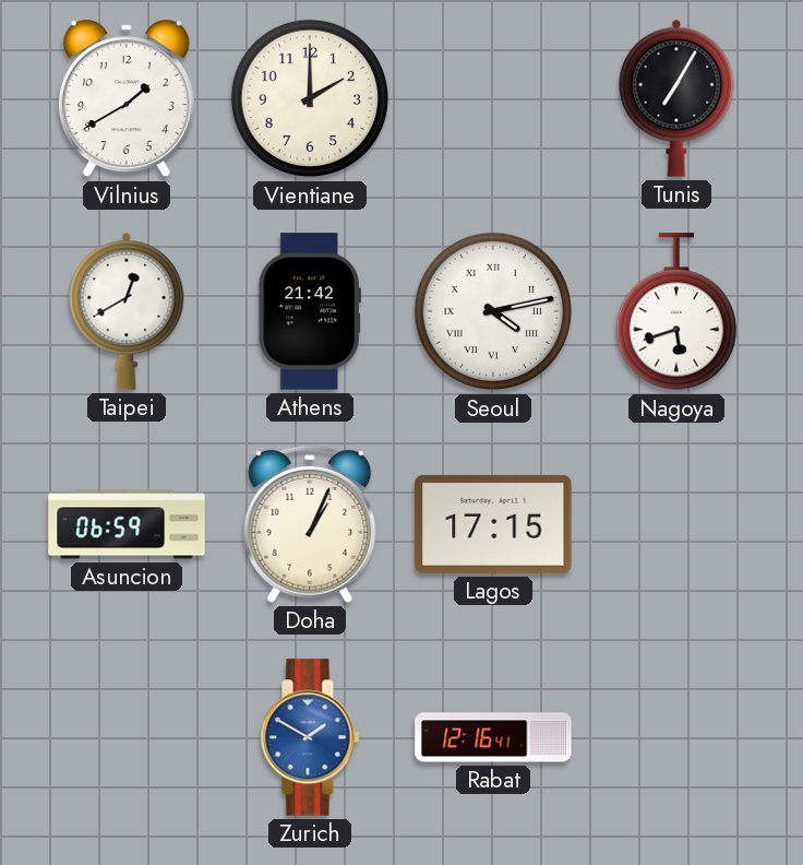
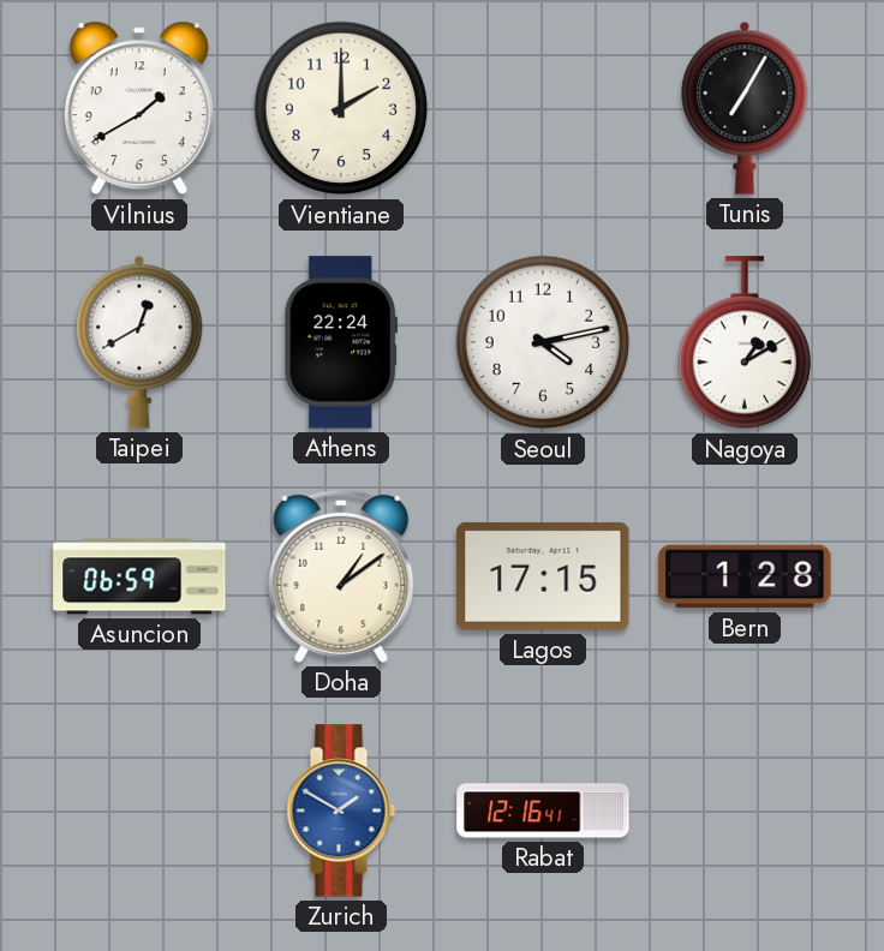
Athens: 21:42 -> 22:24
Seoul numerals: Roman -> Arabic
Nagoya: 5:42 -> 1:10
Doha: 1:04 -> 1:09
Bern: none -> 1:28
